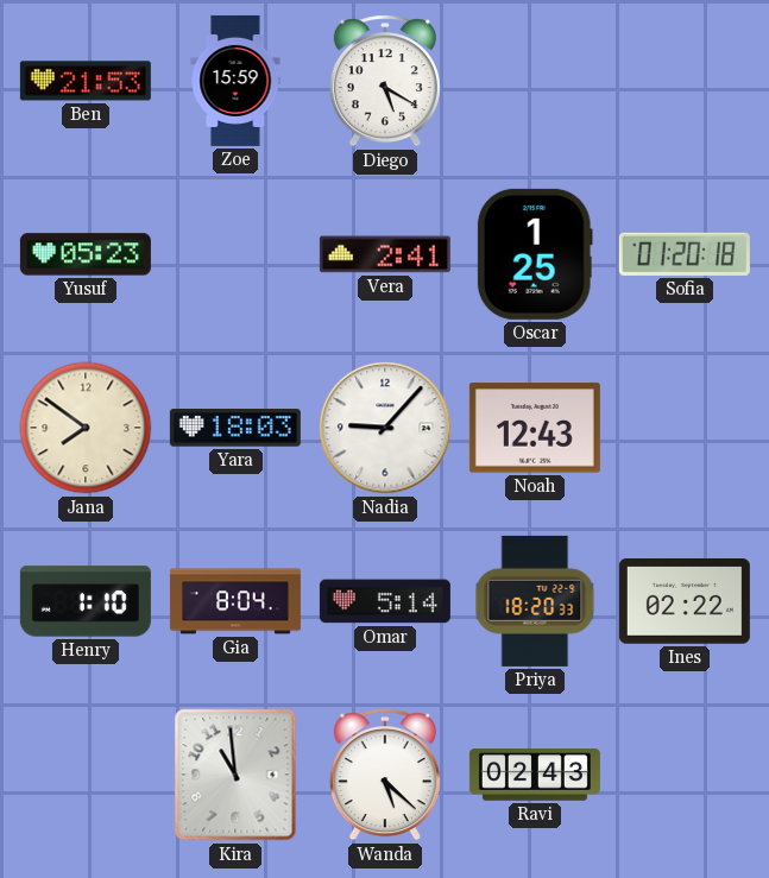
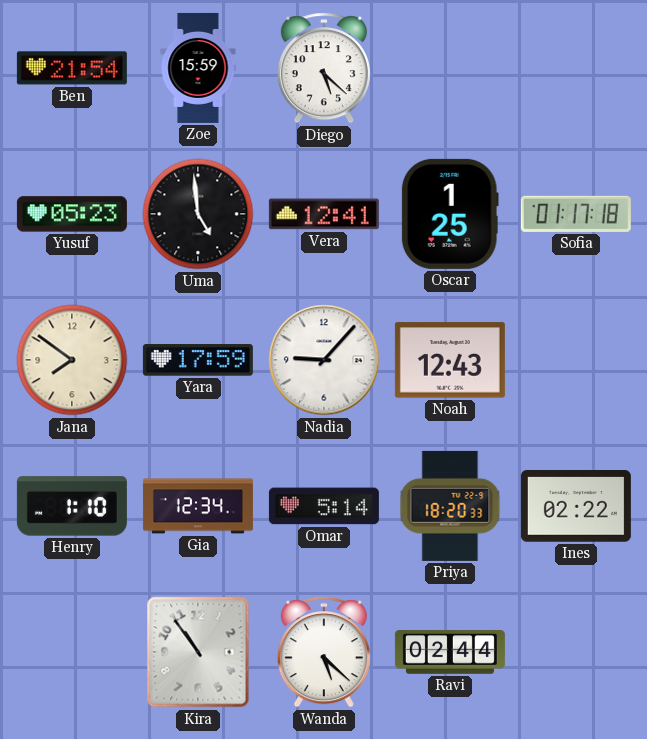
Ben: 21:53 -> 21:54
Diego: 5:20 -> 5:22
Uma: none -> 4:59
Vera: 2:41 -> 12:41
Sofia: 01:20 -> 01:17
Yara: 18:03 -> 17:59
Gia: 8:04 -> 12:34
Kira: 10:59 -> 10:54
Ravi: 02:43 -> 02:44
